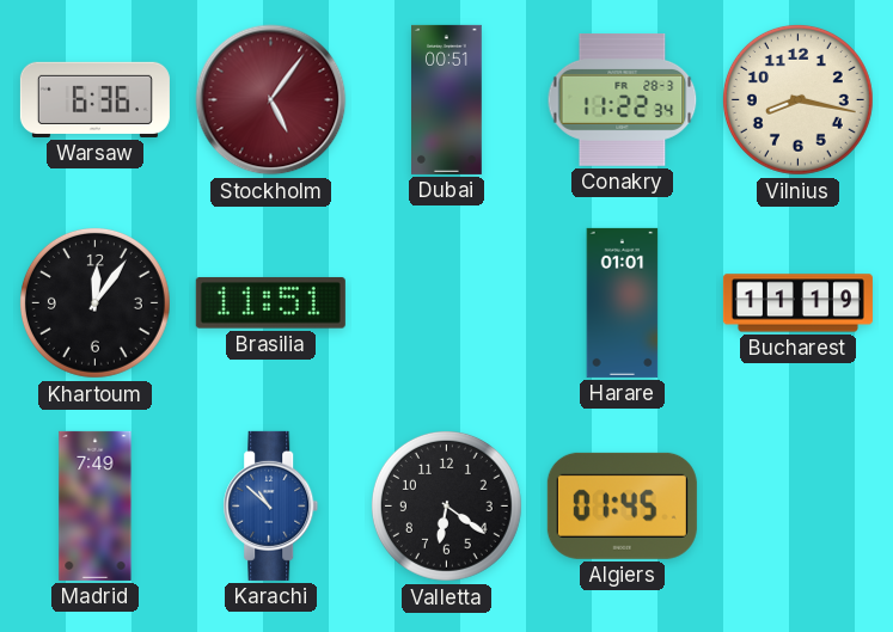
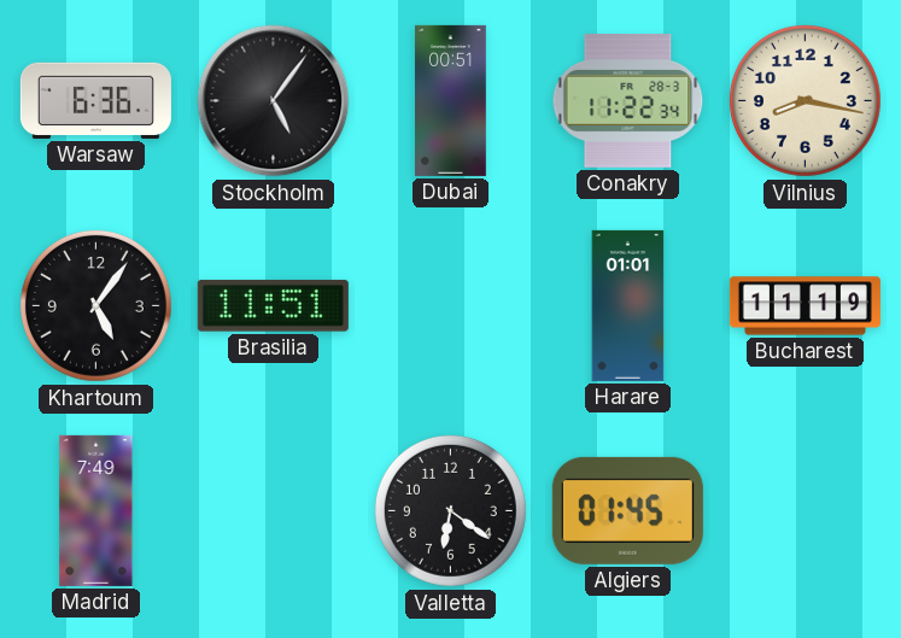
Stockholm dial: burgundy -> black
Khartoum: 12:06 -> 5:06
Karachi: 10:52 -> none
